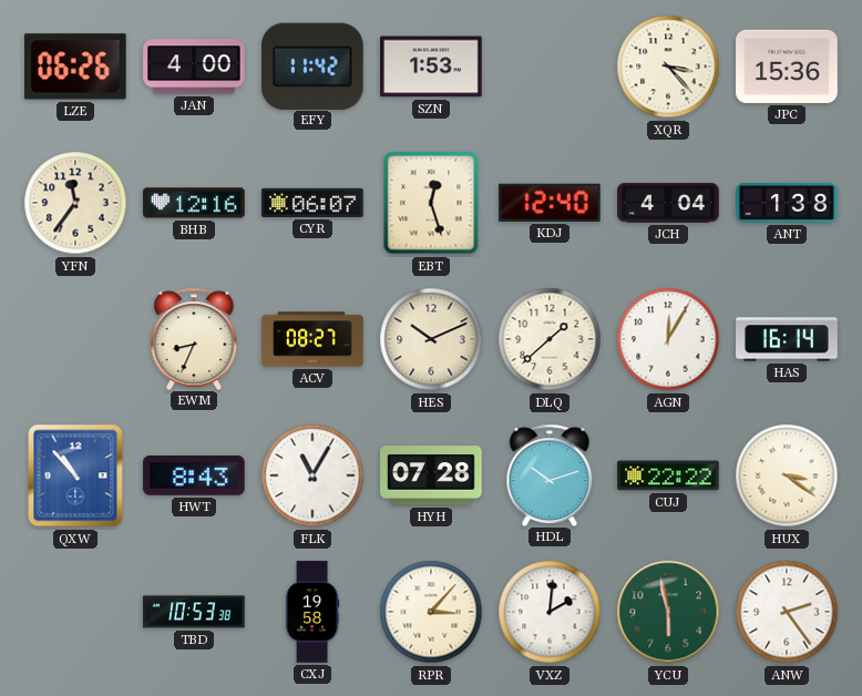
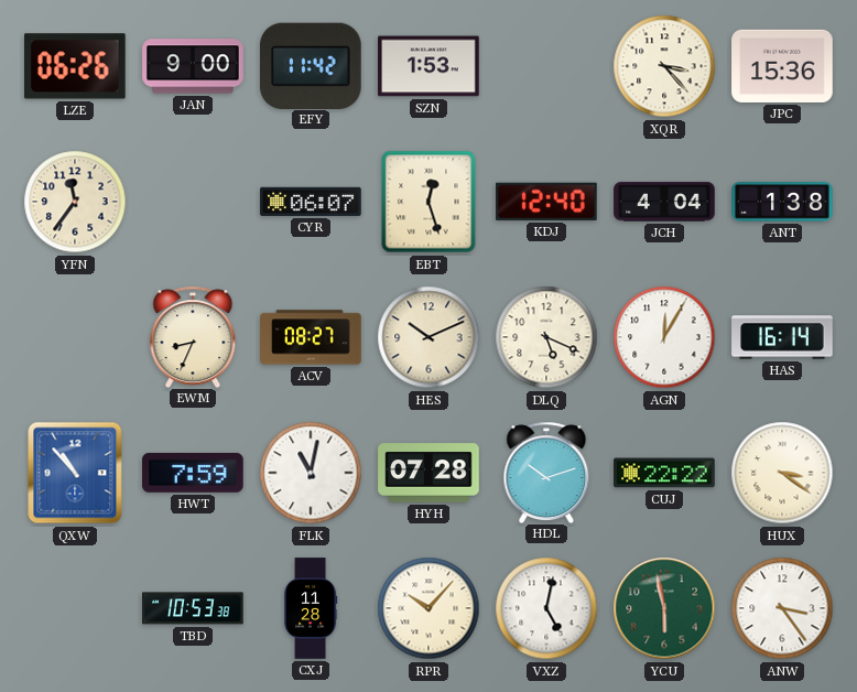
JAN: 4:00 -> 9:00
BHB: 12:16 -> none
DLQ: 1:38 -> 5:19
HWT: 8:43 -> 7:59
FLK: 11:05 -> 11:02
CXJ: 19:58 -> 11:28
RPR: 3:07 -> 10:07
VXZ: 2:01 -> 5:02
ANW: 2:24 -> 3:24
